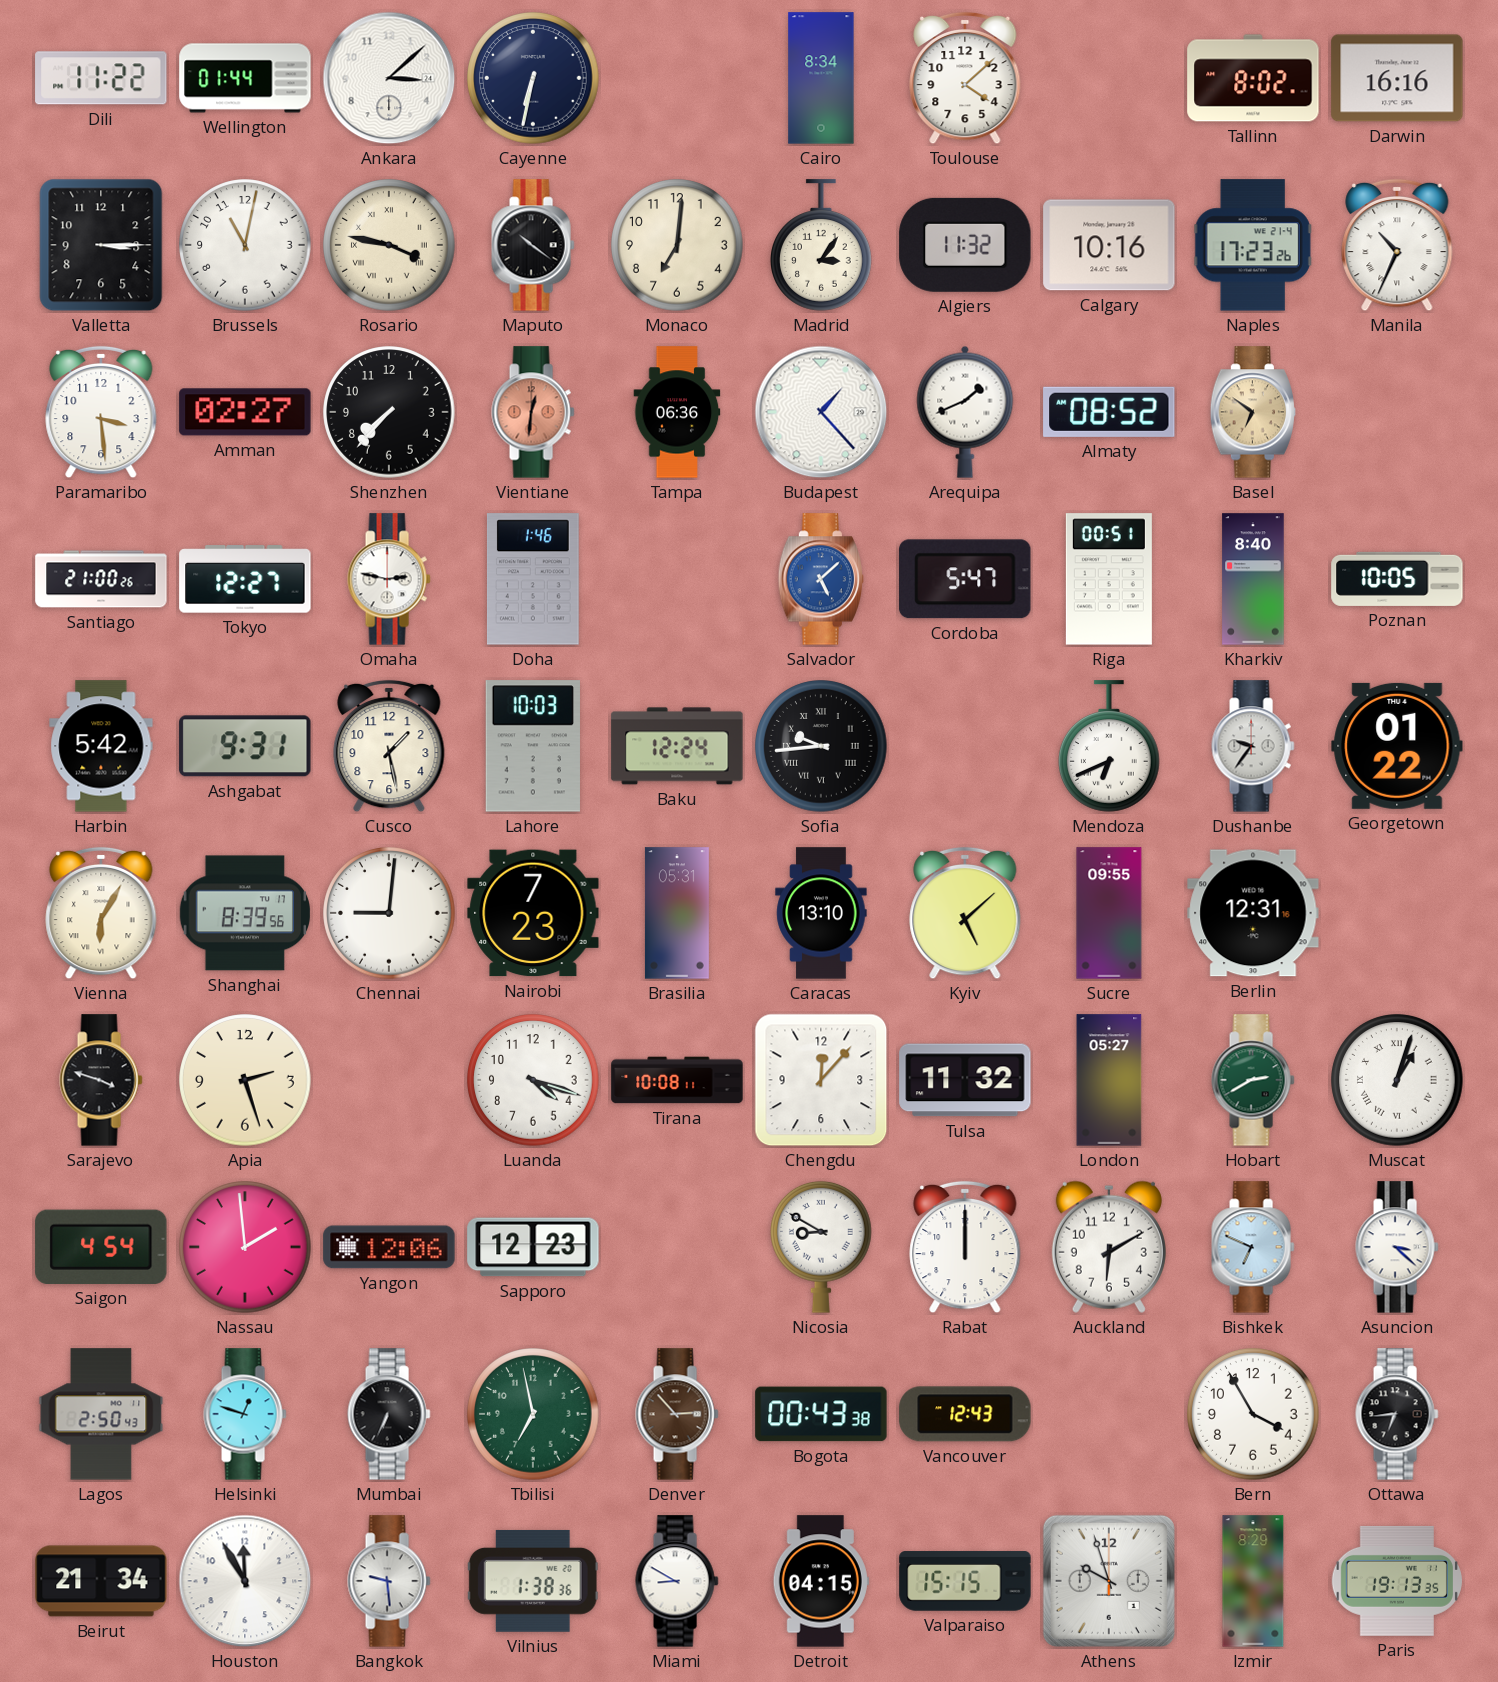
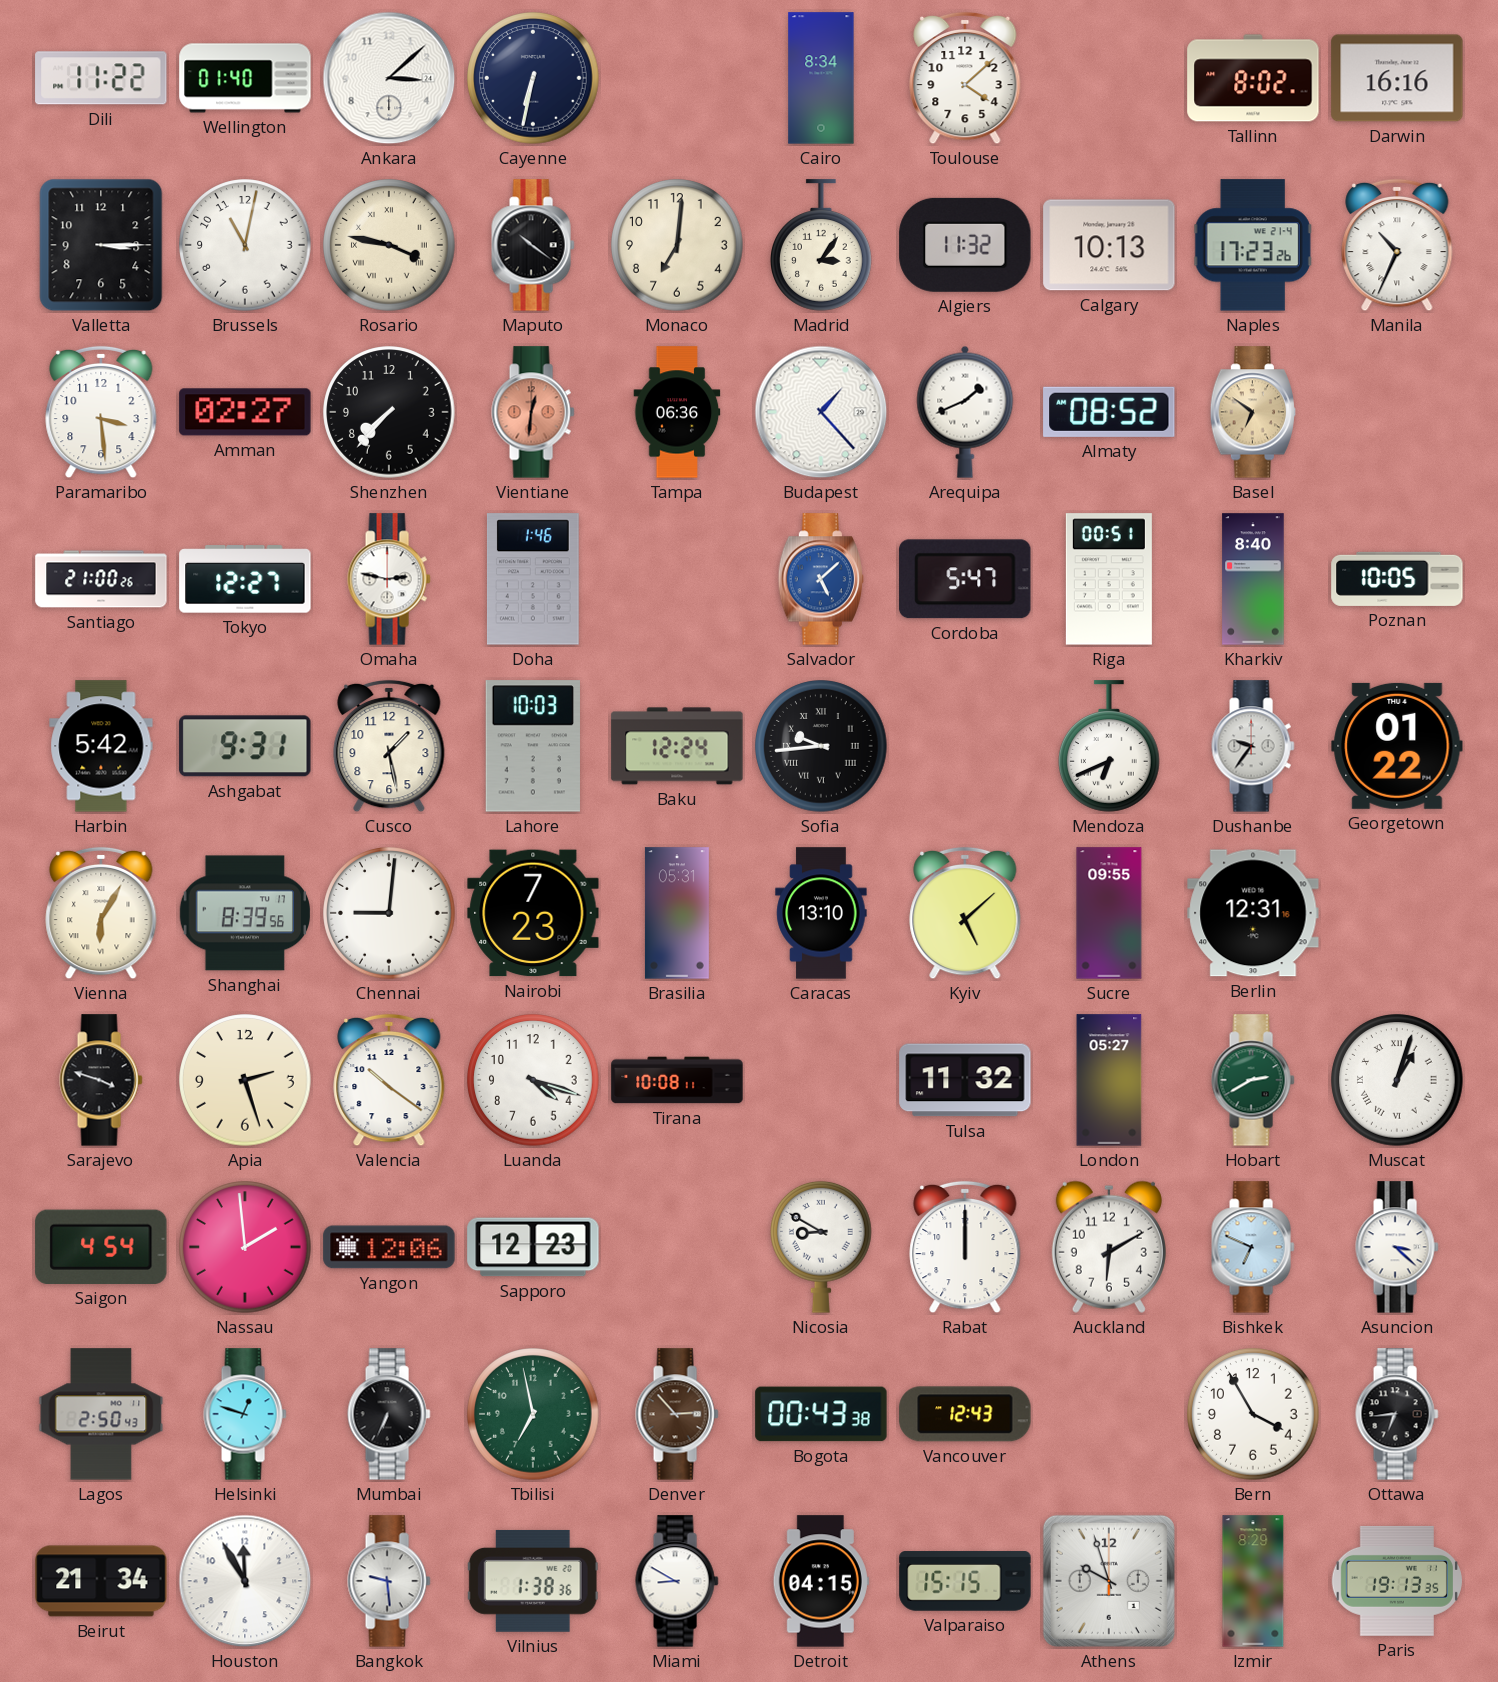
Wellington: 01:44 -> 01:40
Calgary: 10:16 -> 10:13
Valencia: none -> 10:21
Chengdu: 12:07 -> none
